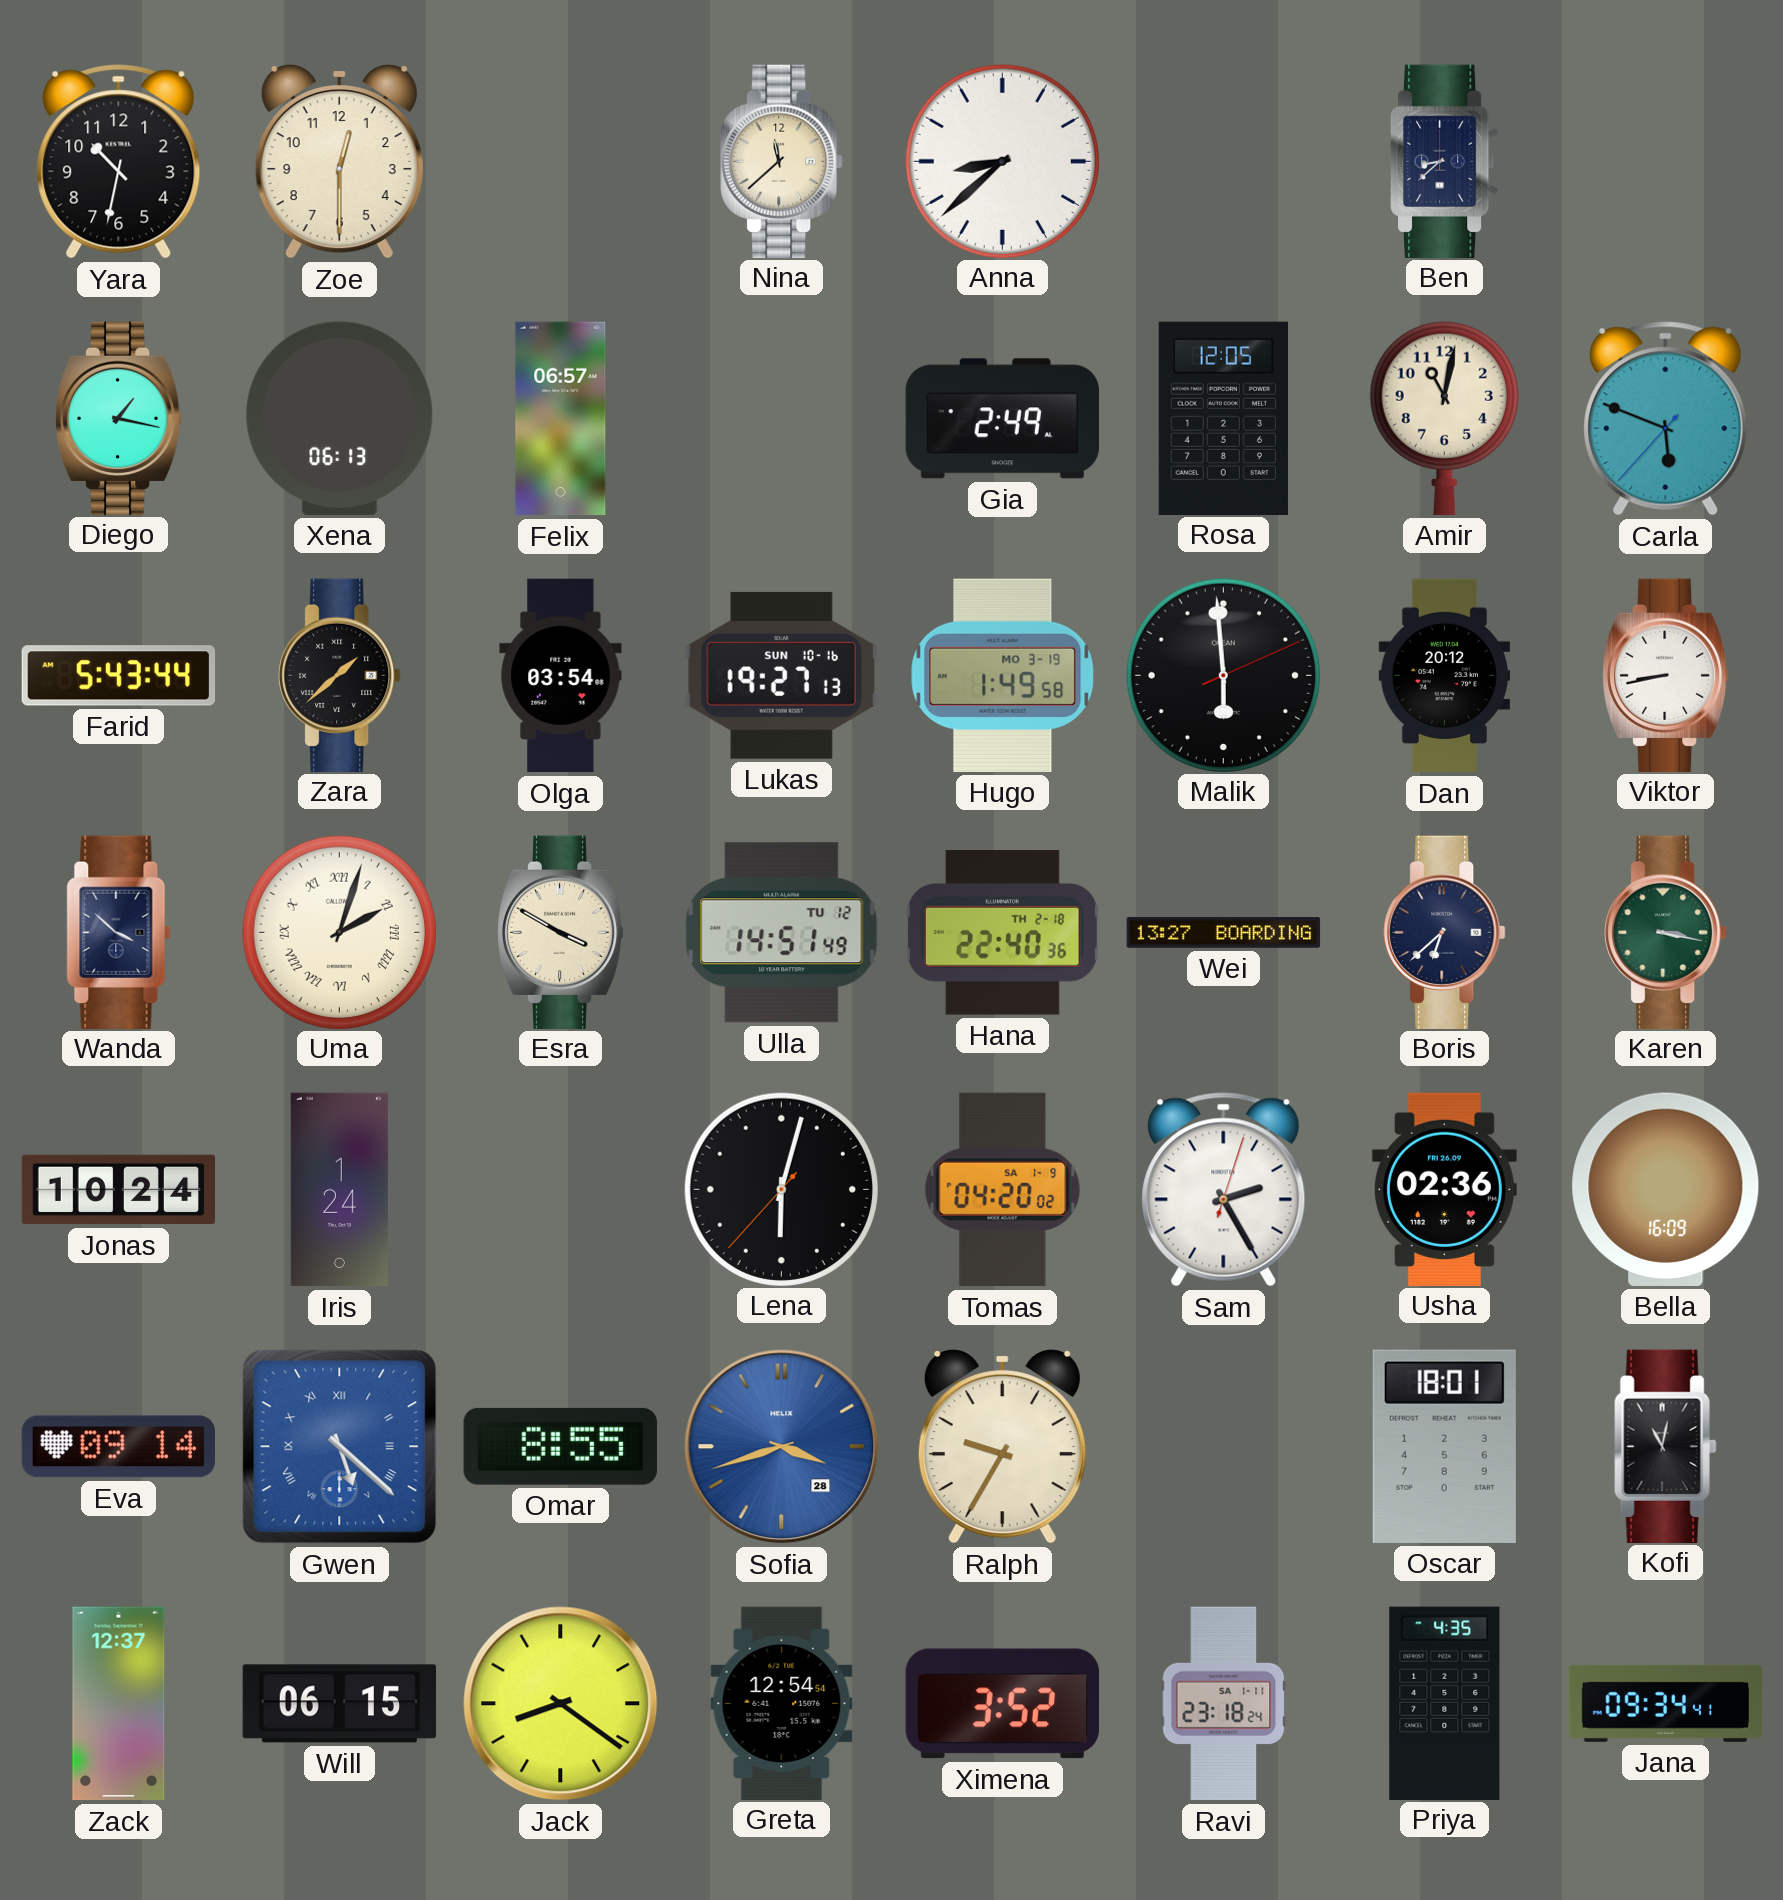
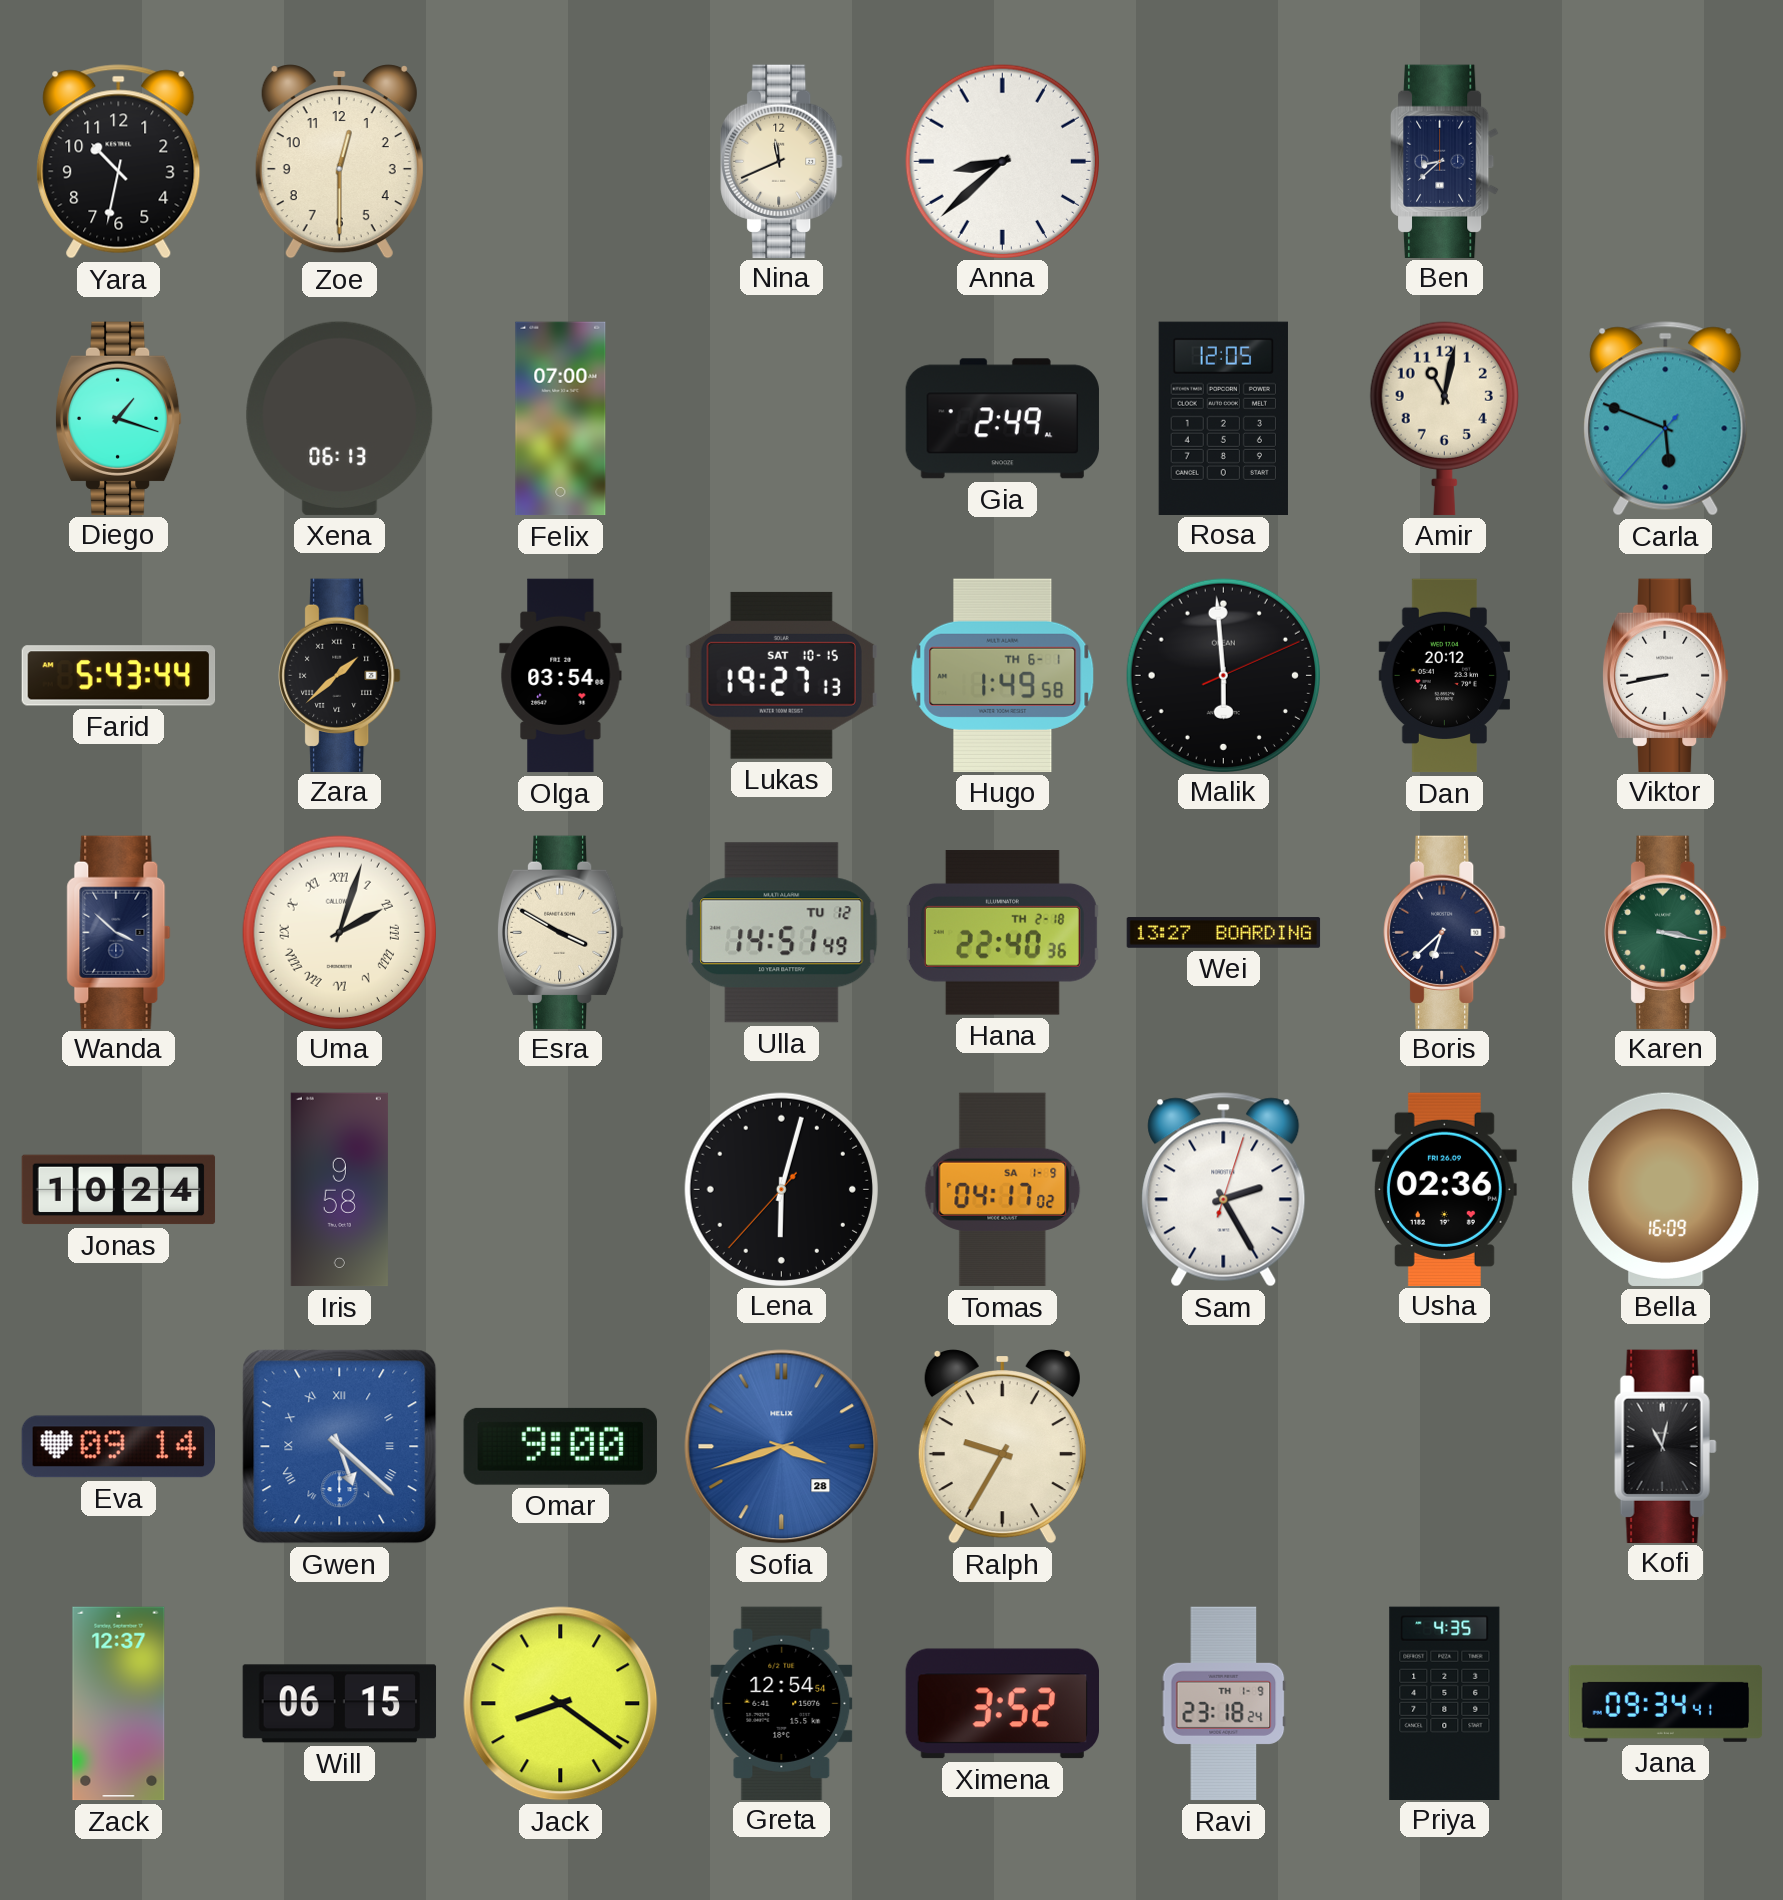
Nina: 11:38 -> 11:41
Diego: 1:17 -> 1:18
Felix: 06:57 -> 07:00
Lukas date: SUN 10-16 -> SAT 10-15
Hugo date: MO 3-19 -> TH 6-1
Iris: 1:24 -> 9:58
Tomas: 04:20 -> 04:17
Omar: 8:55 -> 9:00
Oscar: 18:01 -> none
Ravi date: SA 1-11 -> TH 1-9
